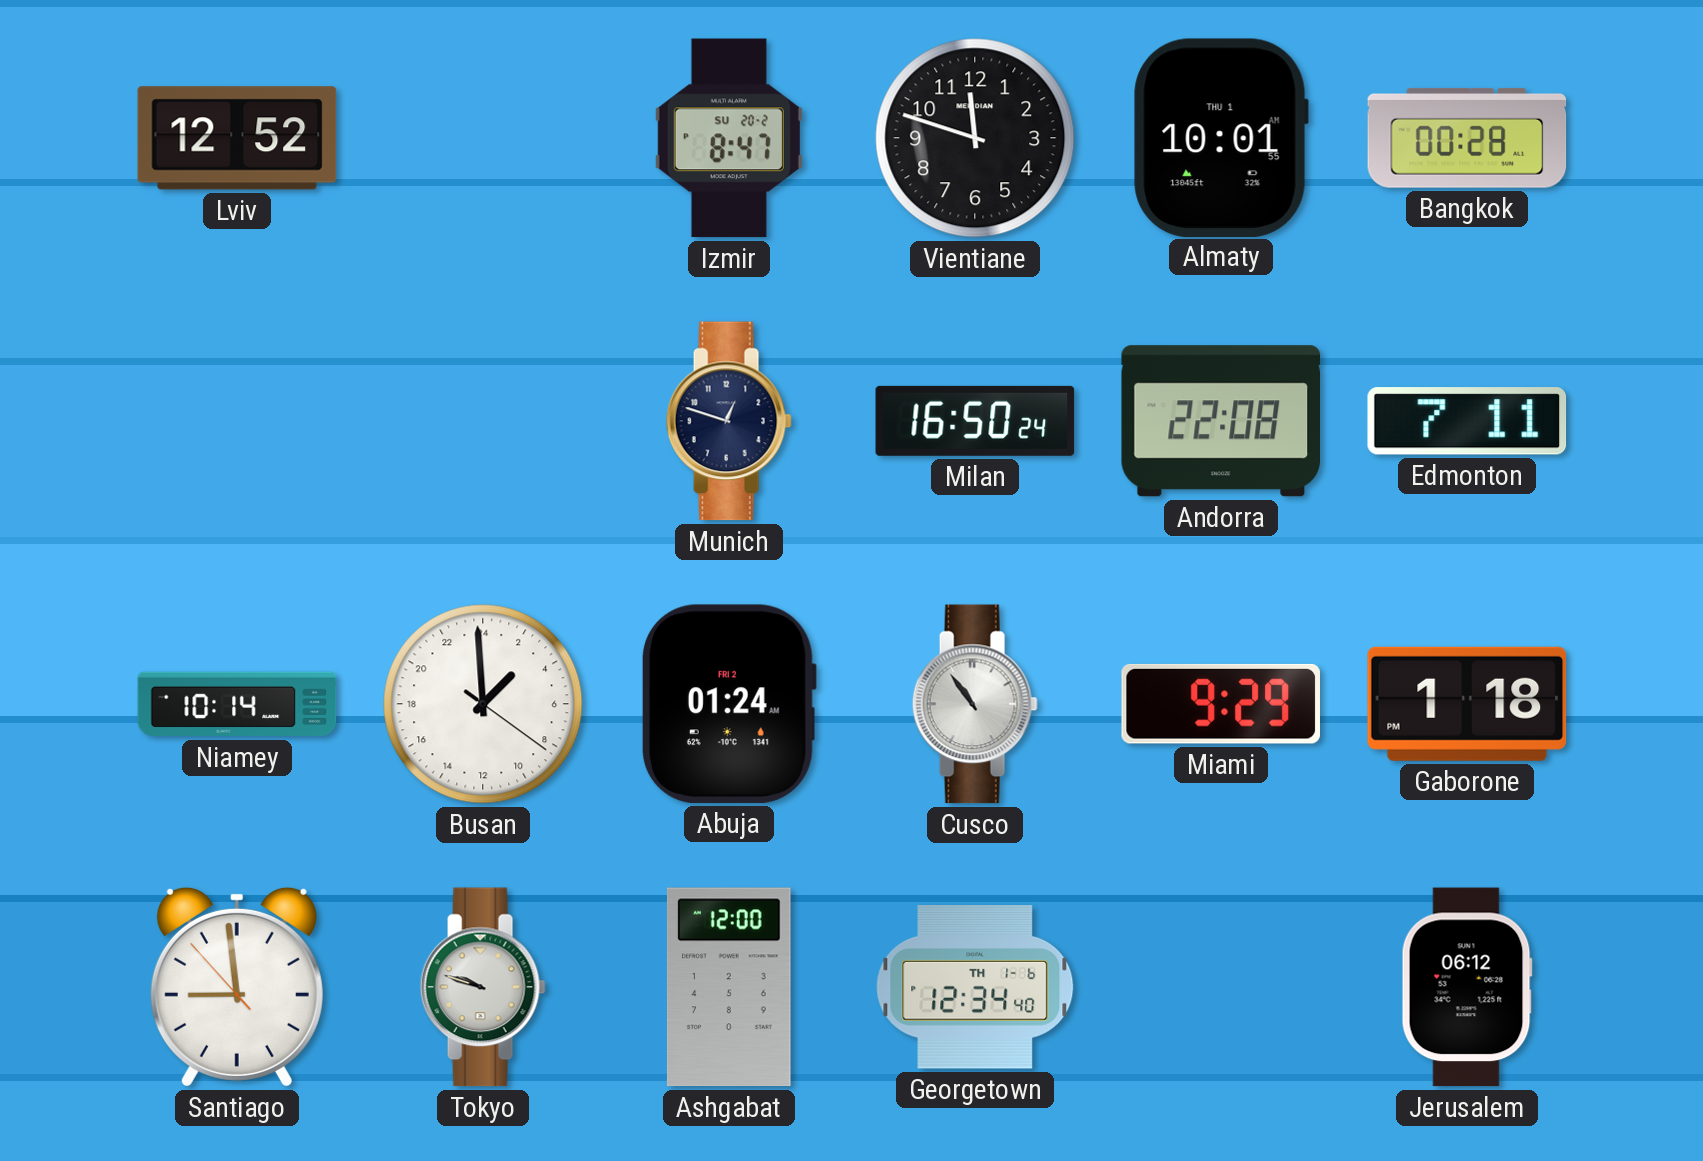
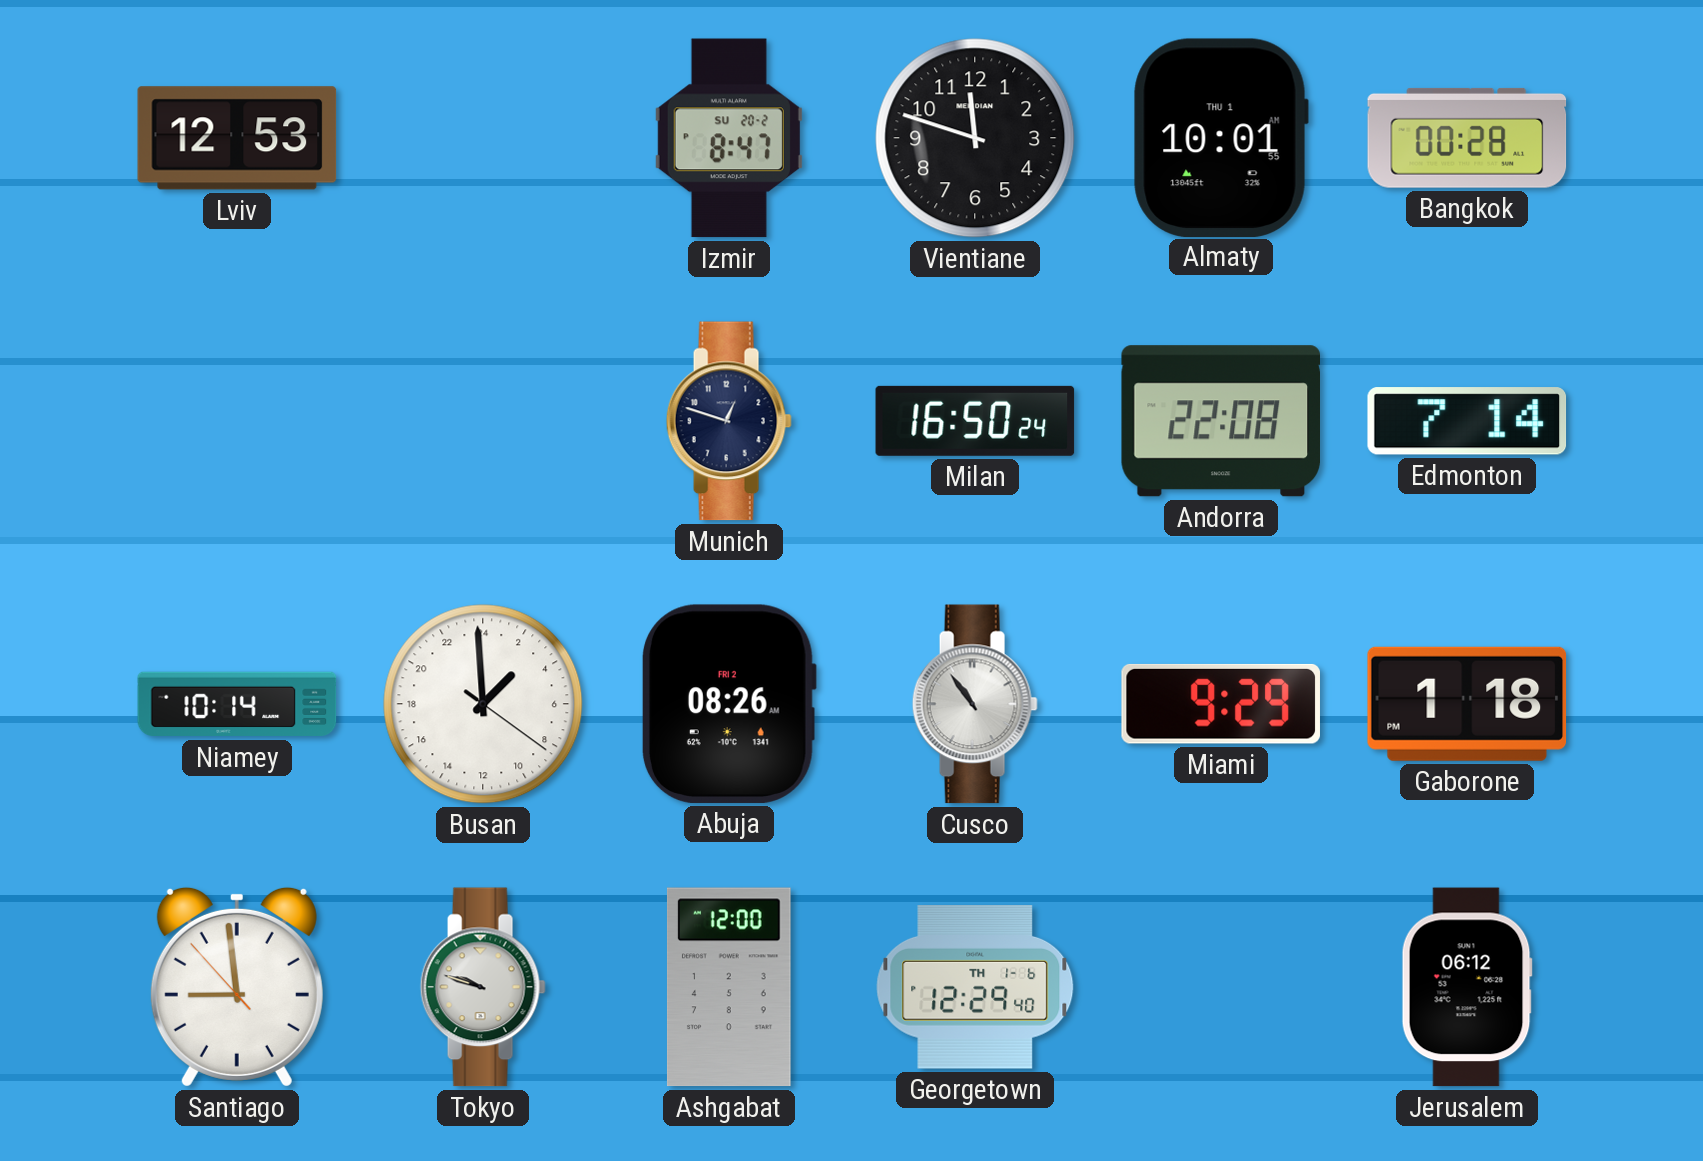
Lviv: 12:52 -> 12:53
Edmonton: 7:11 -> 7:14
Abuja: 01:24 -> 08:26
Georgetown: 12:34 -> 12:29
